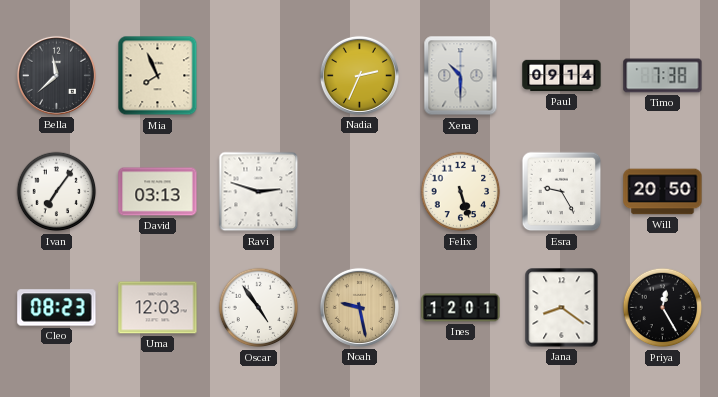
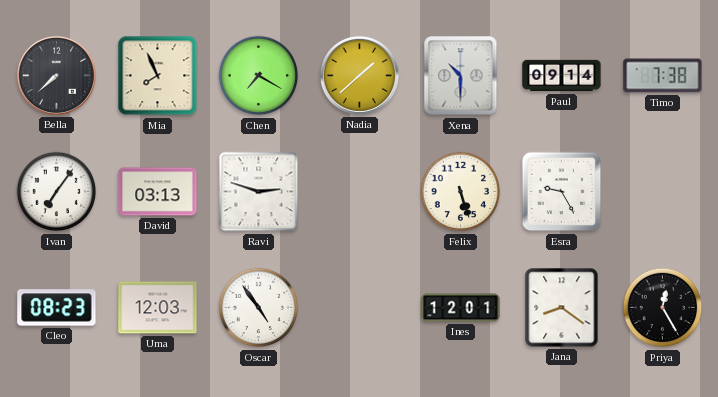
Bella: 11:38 -> 7:38
Chen: none -> 7:20
Nadia: 2:34 -> 1:38
Will: 20:50 -> none
Noah: 9:28 -> none
